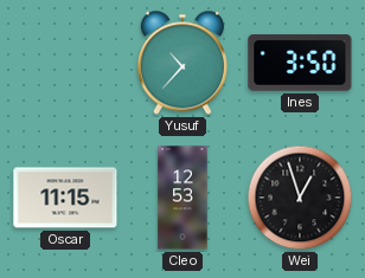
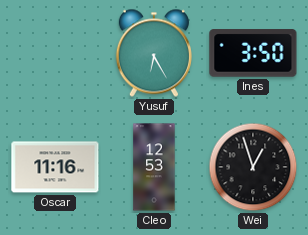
Yusuf: 10:37 -> 6:25
Oscar: 11:15 -> 11:16
